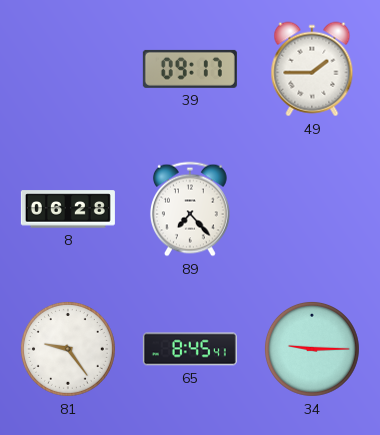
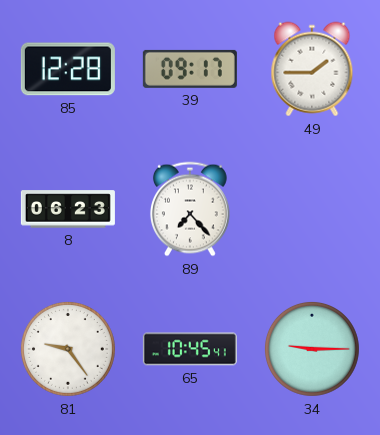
85: none -> 12:28
8: 06:28 -> 06:23
65: 8:45 -> 10:45
